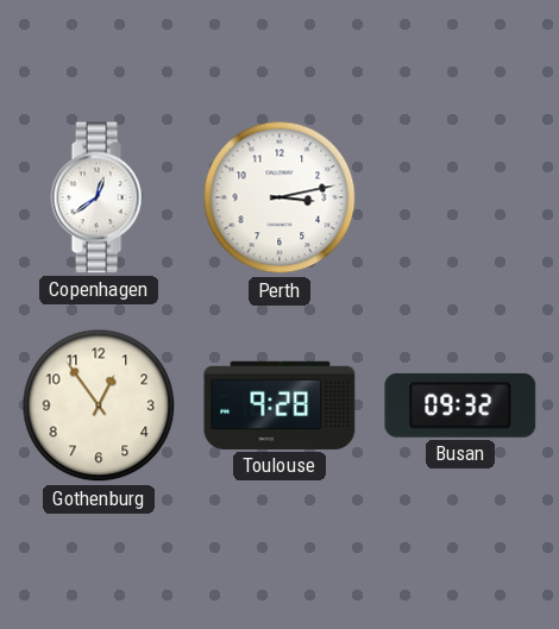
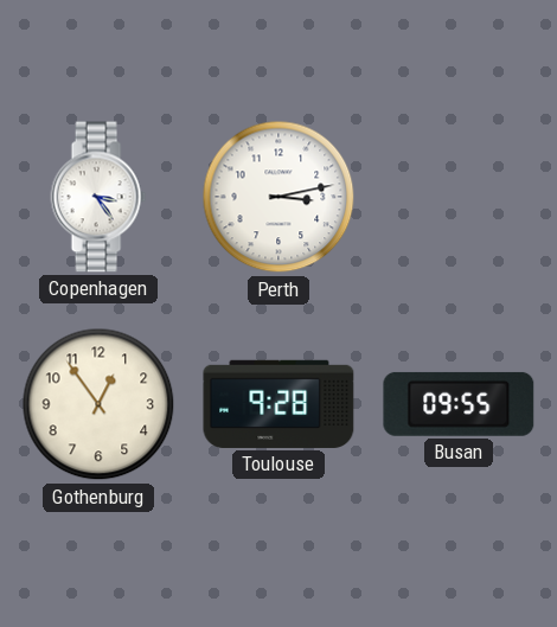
Copenhagen: 12:39 -> 3:24
Busan: 09:32 -> 09:55
